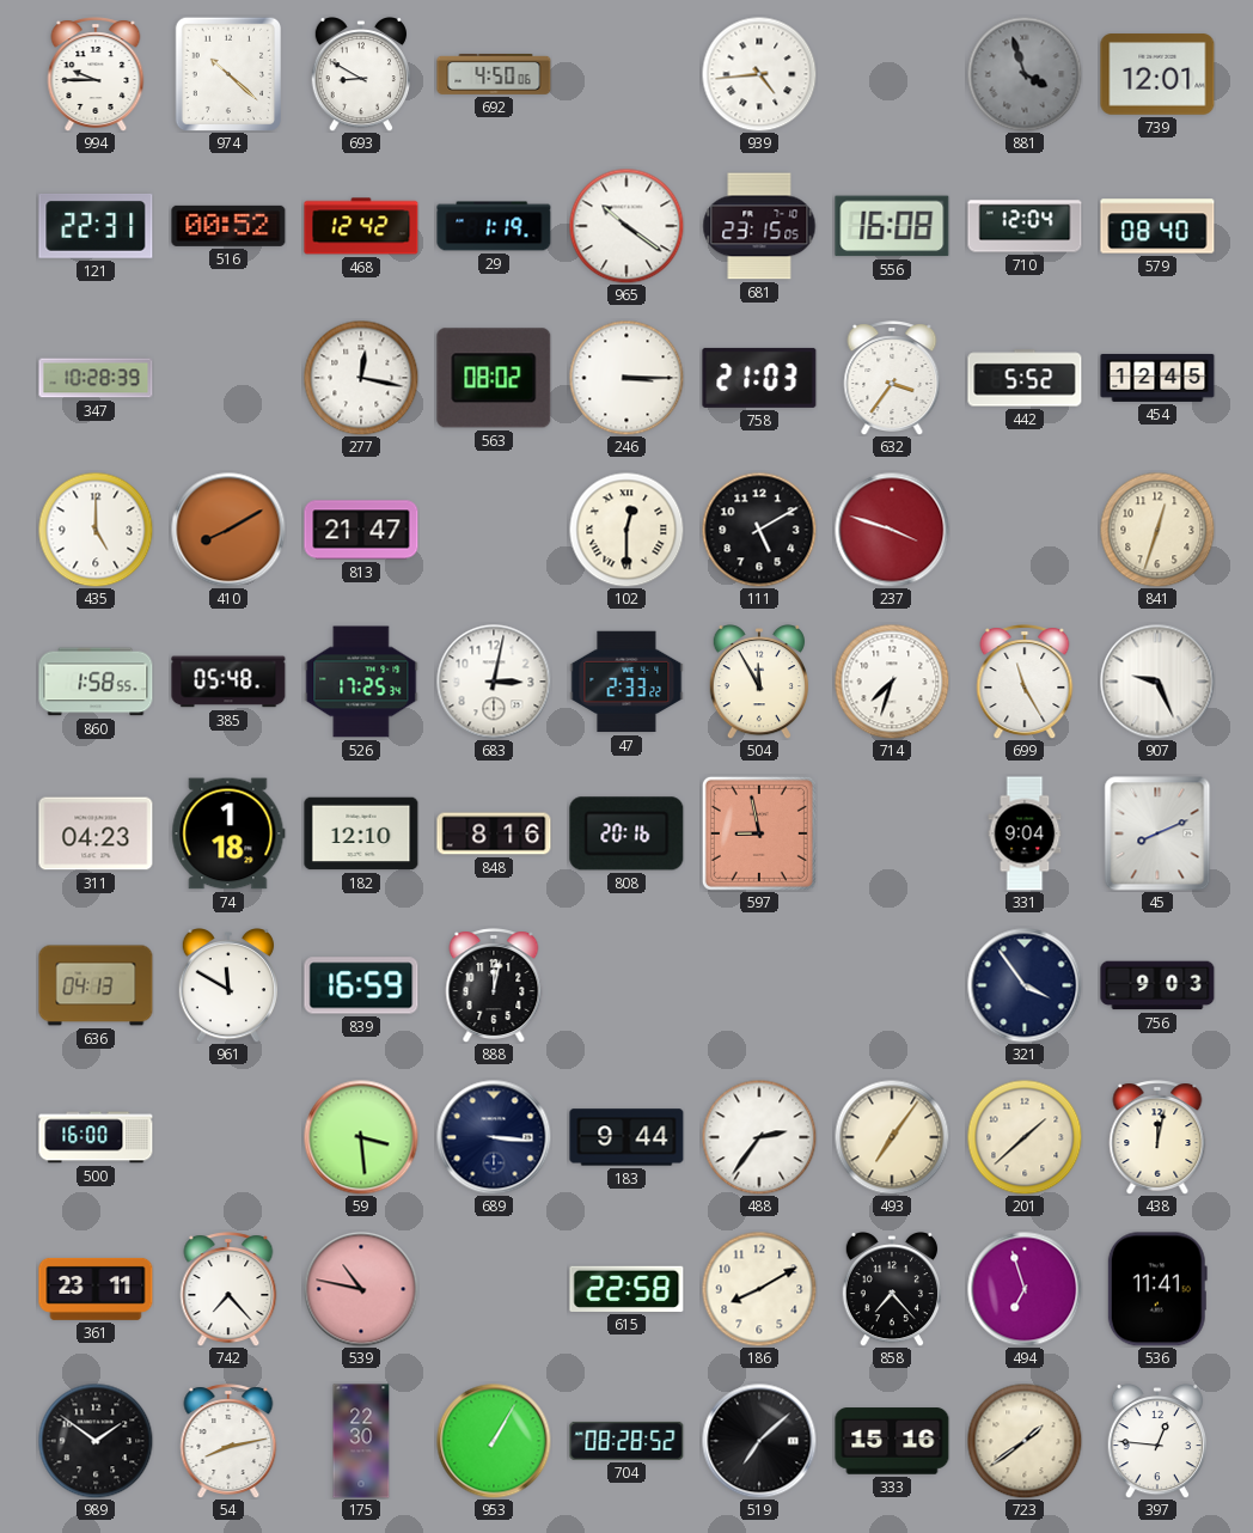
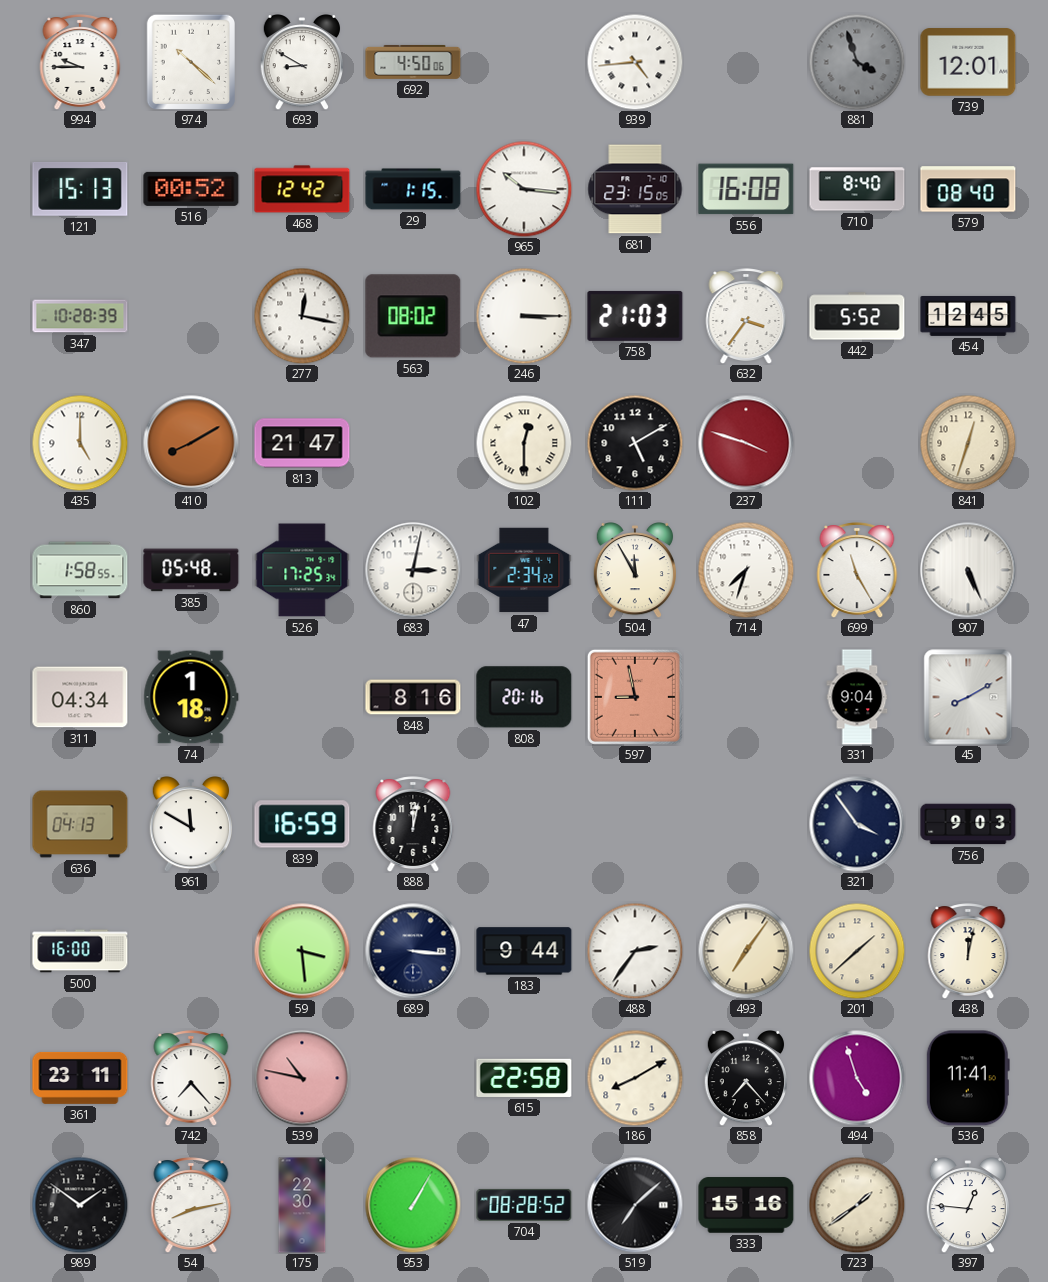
121: 22:31 -> 15:13
29: 1:19 -> 1:15
965: 10:21 -> 10:16
710: 12:04 -> 8:40
47: 2:33 -> 2:34
907: 9:26 -> 5:26
311: 04:23 -> 04:34
182: 12:10 -> none
45: 8:11 -> 8:10
494: 6:57 -> 4:57
